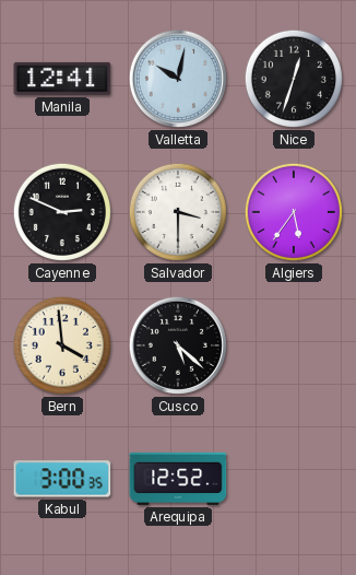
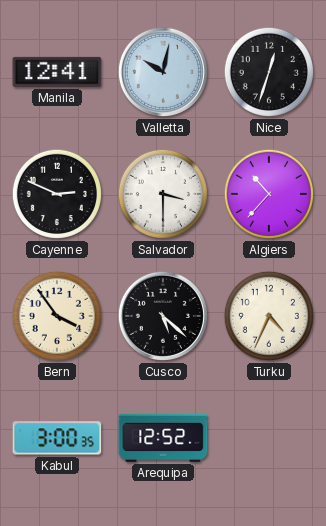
Algiers: 5:36 -> 10:37
Bern: 3:59 -> 3:54
Turku: none -> 4:34
